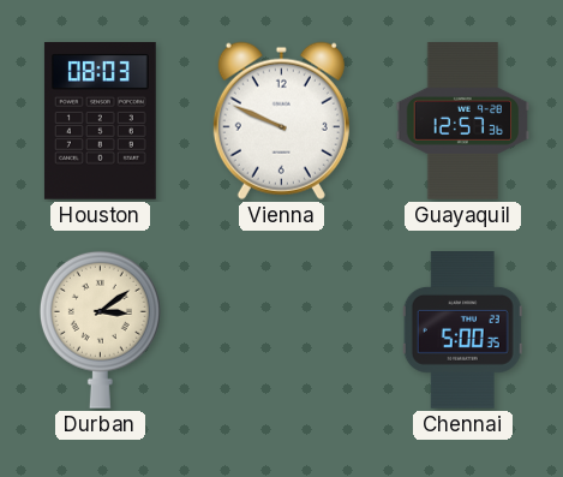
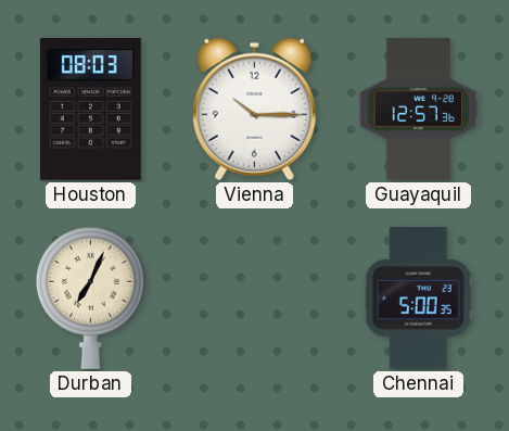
Vienna: 9:49 -> 10:15
Durban: 3:09 -> 7:04
